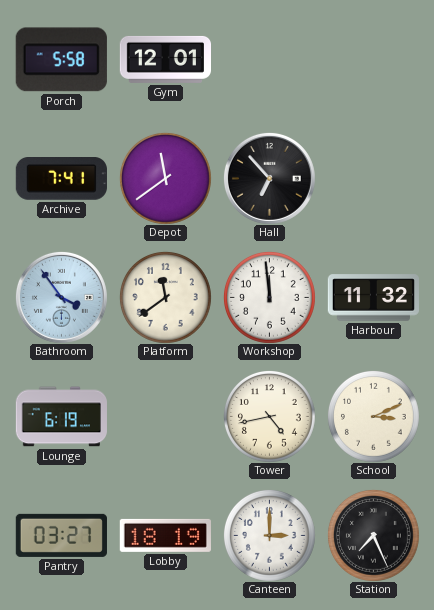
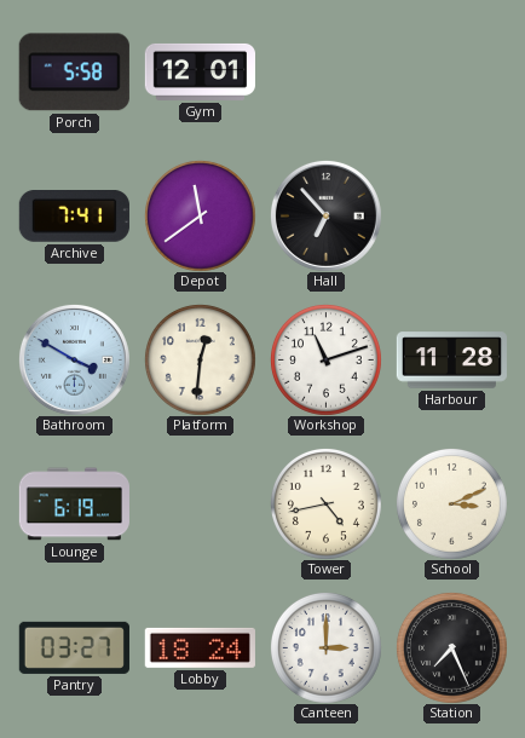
Bathroom: 3:54 -> 3:50
Platform: 11:39 -> 12:31
Workshop: 11:59 -> 11:12
Harbour: 11:32 -> 11:28
Lobby: 18:19 -> 18:24
